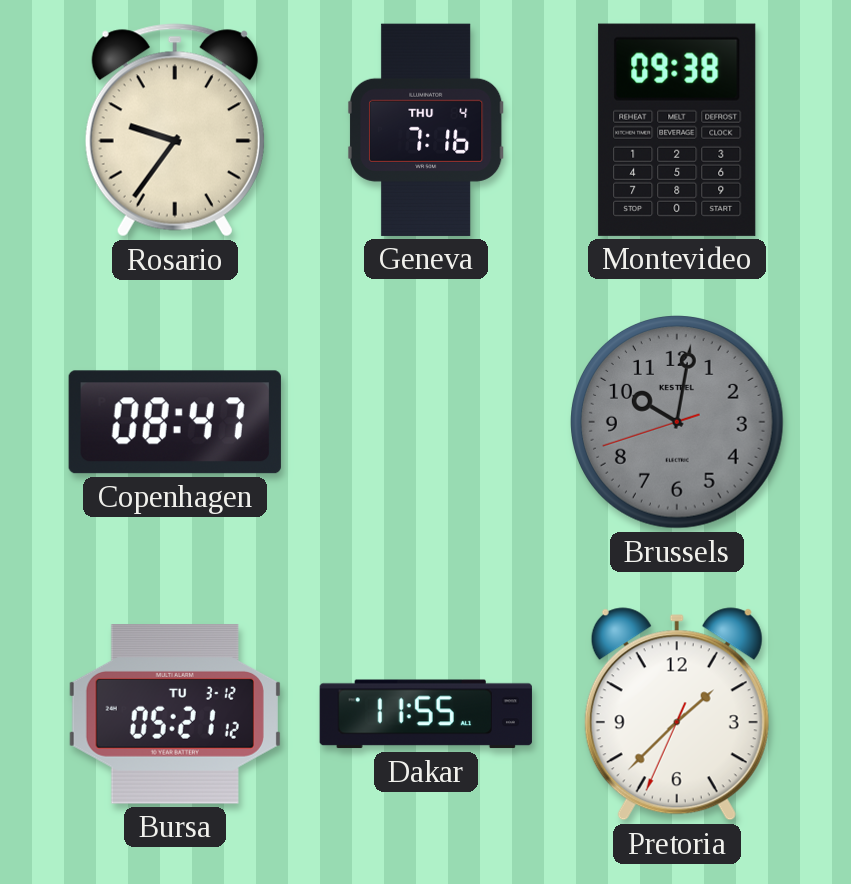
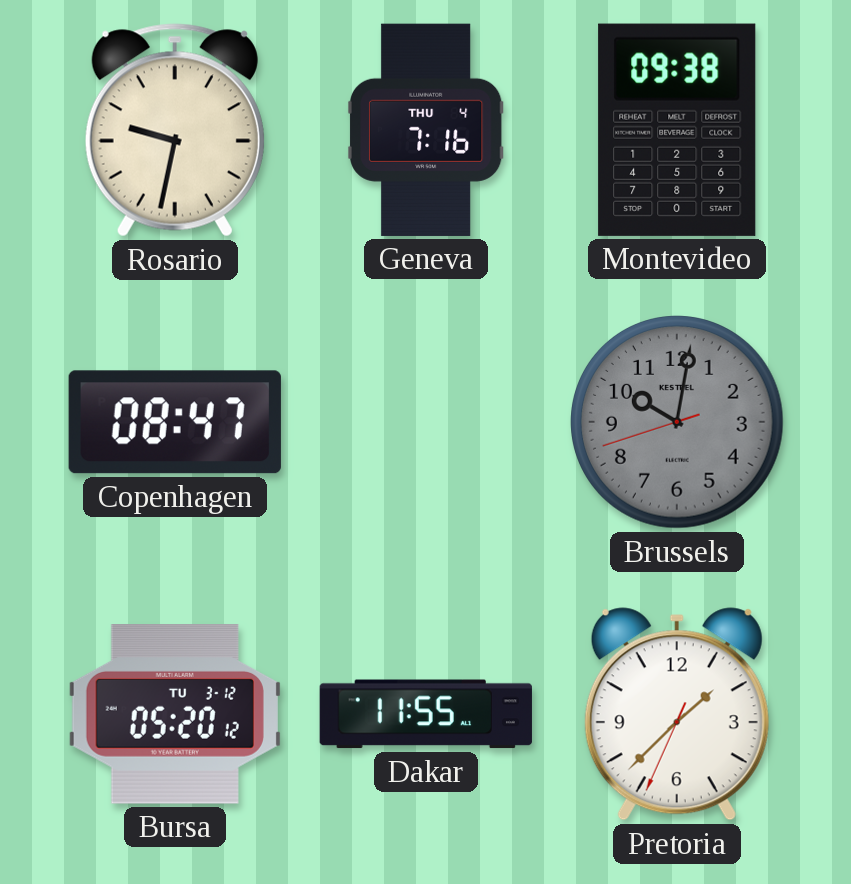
Rosario: 9:36 -> 9:32
Bursa: 05:21 -> 05:20
